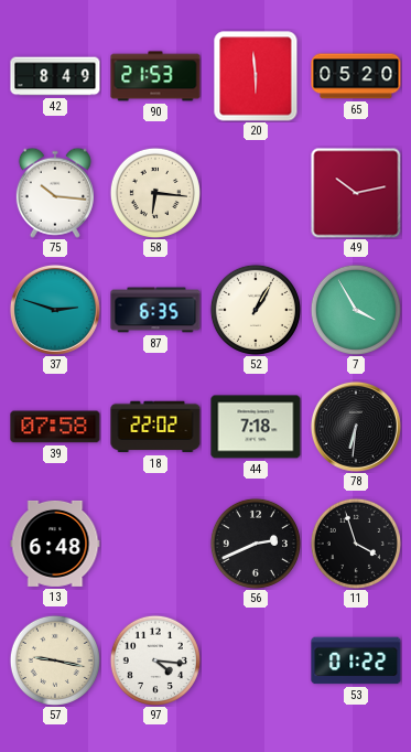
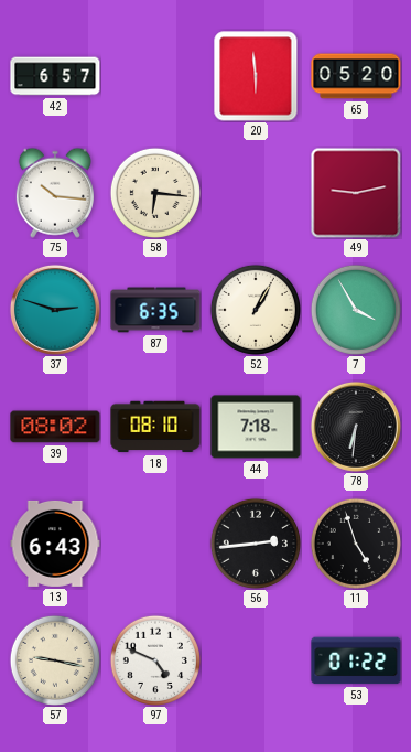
42: 8:49 -> 6:57
90: 21:53 -> none
49: 10:13 -> 9:13
39: 07:58 -> 08:02
18: 22:02 -> 08:10
13: 6:48 -> 6:43
56: 2:41 -> 2:44
11: 3:57 -> 4:57
97: 4:16 -> 4:49
